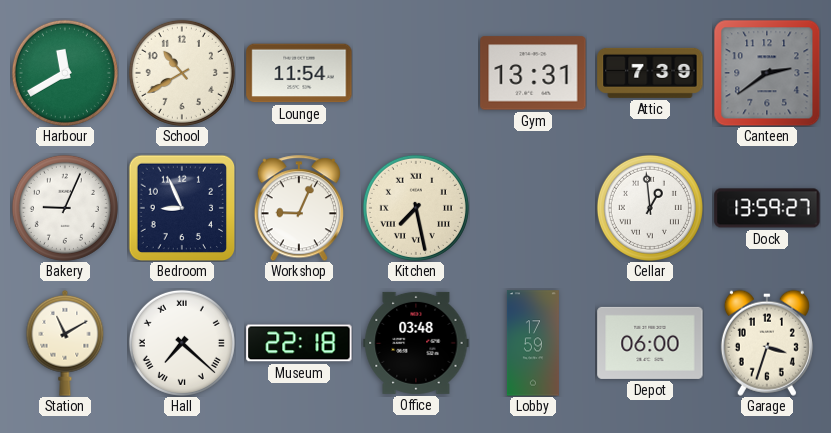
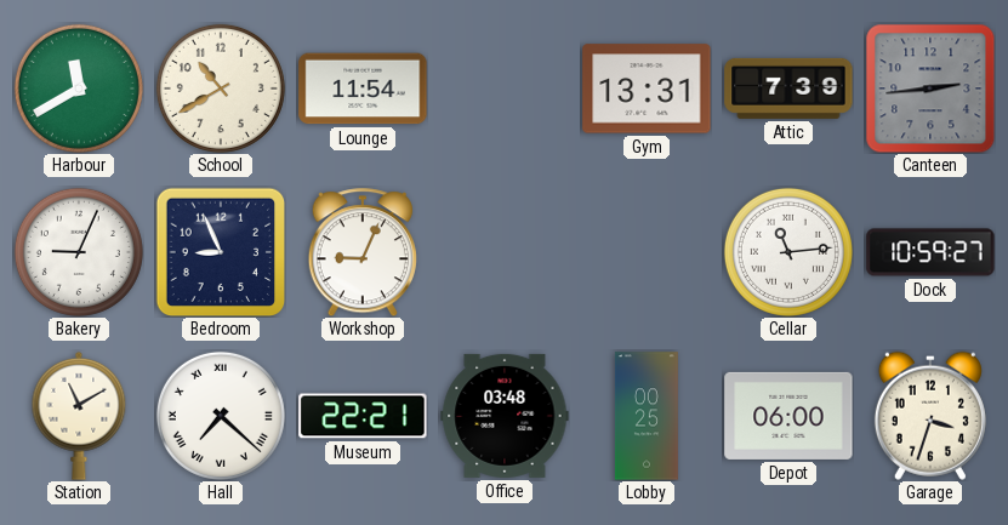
Canteen: 2:39 -> 2:44
Kitchen: 7:28 -> none
Cellar: 12:59 -> 11:14
Dock: 13:59 -> 10:59
Museum: 22:18 -> 22:21
Lobby: 17:59 -> 00:25
